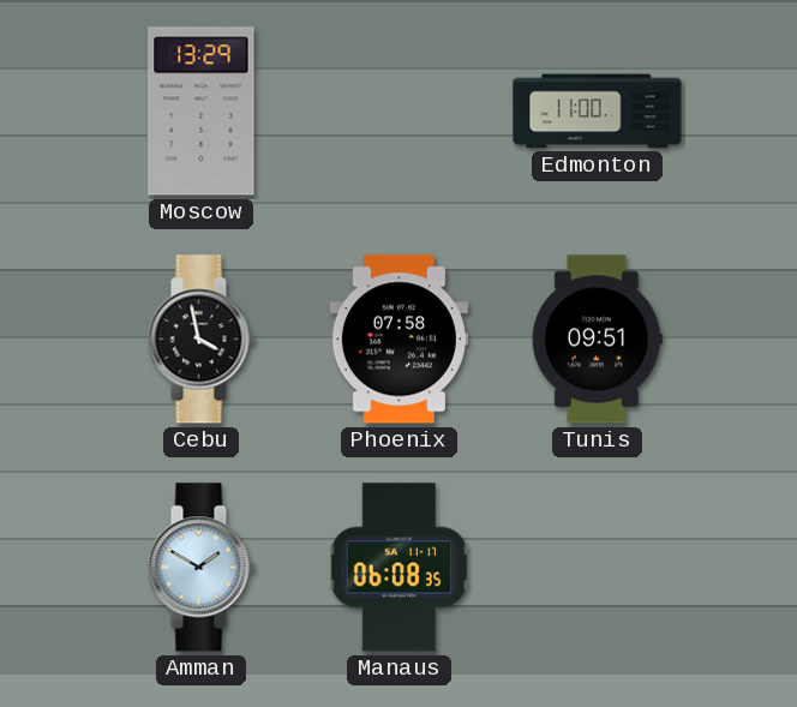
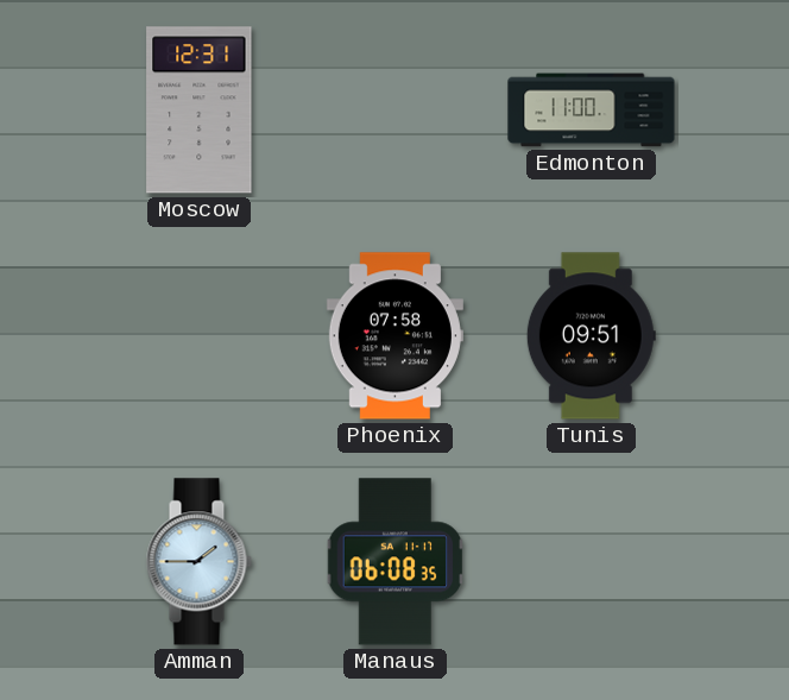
Moscow: 13:29 -> 12:31
Cebu: 3:58 -> none
Amman: 1:50 -> 1:45
